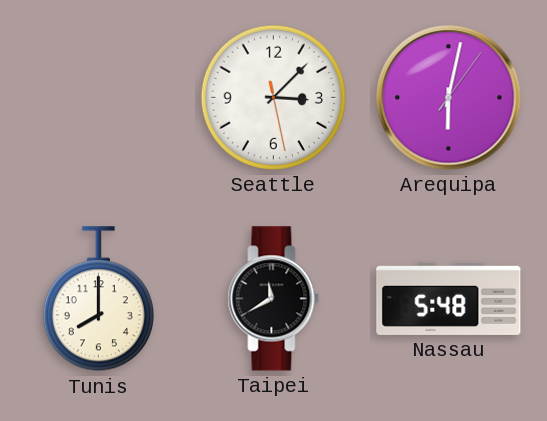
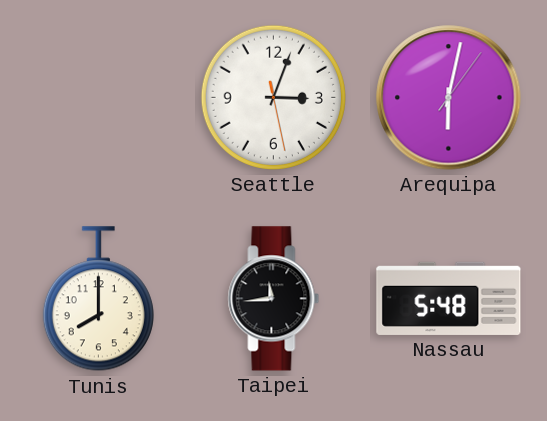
Seattle: 3:07 -> 3:03
Taipei: 11:40 -> 11:44
